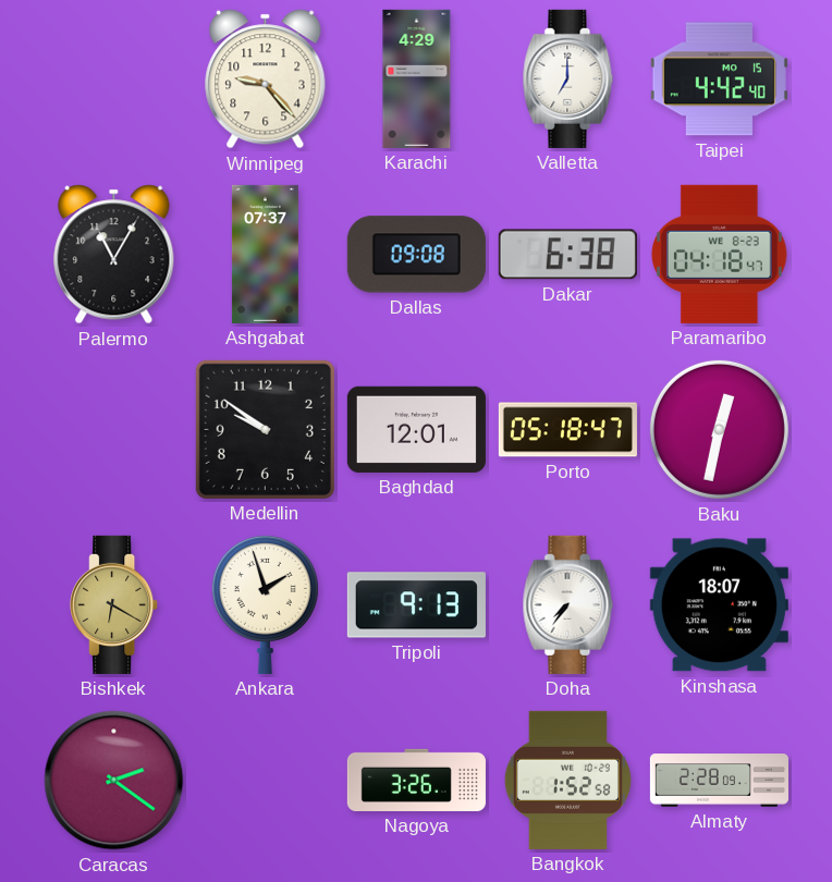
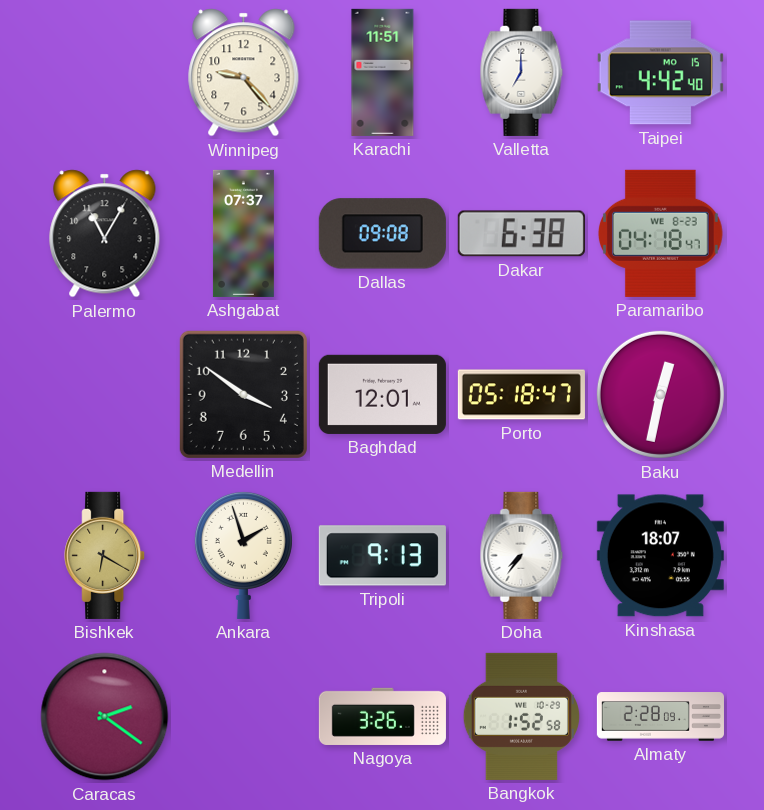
Karachi: 4:29 -> 11:51
Medellin: 9:51 -> 3:51
